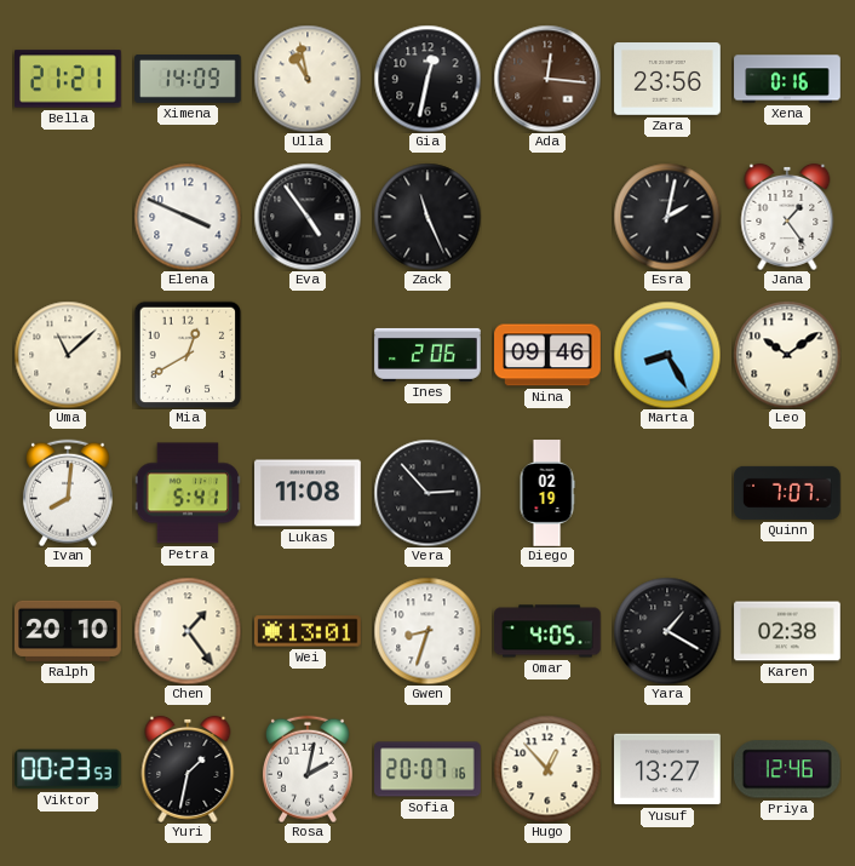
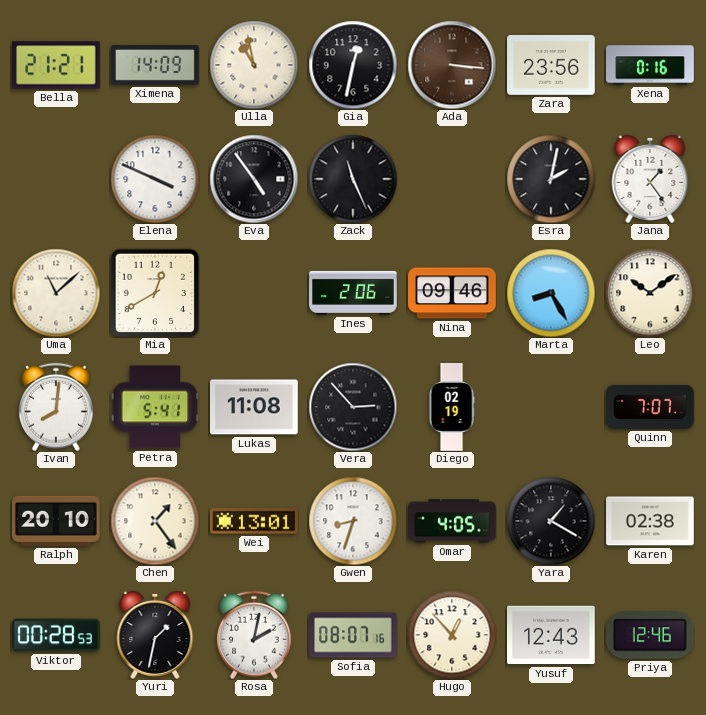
Ada: 12:16 -> 3:16
Viktor: 00:23 -> 00:28
Sofia: 20:07 -> 08:07
Yusuf: 13:27 -> 12:43
